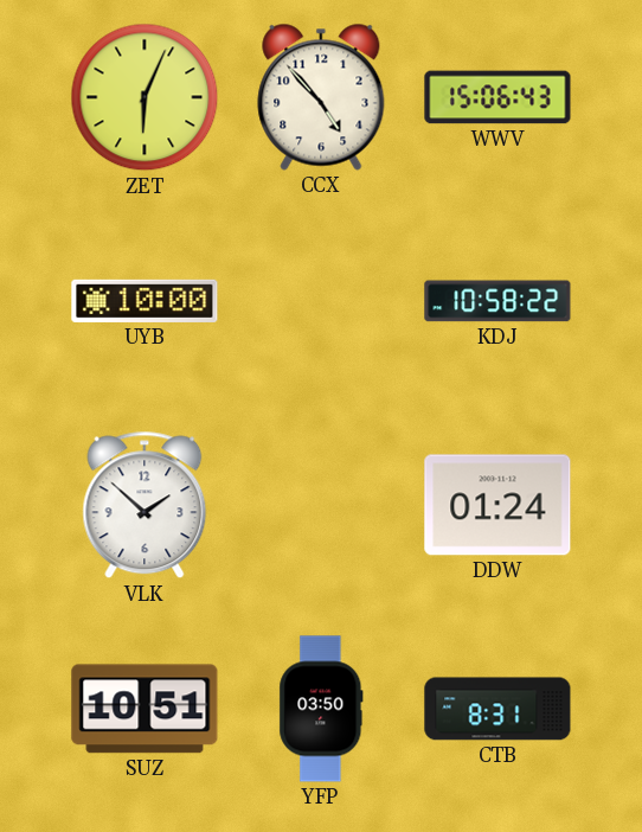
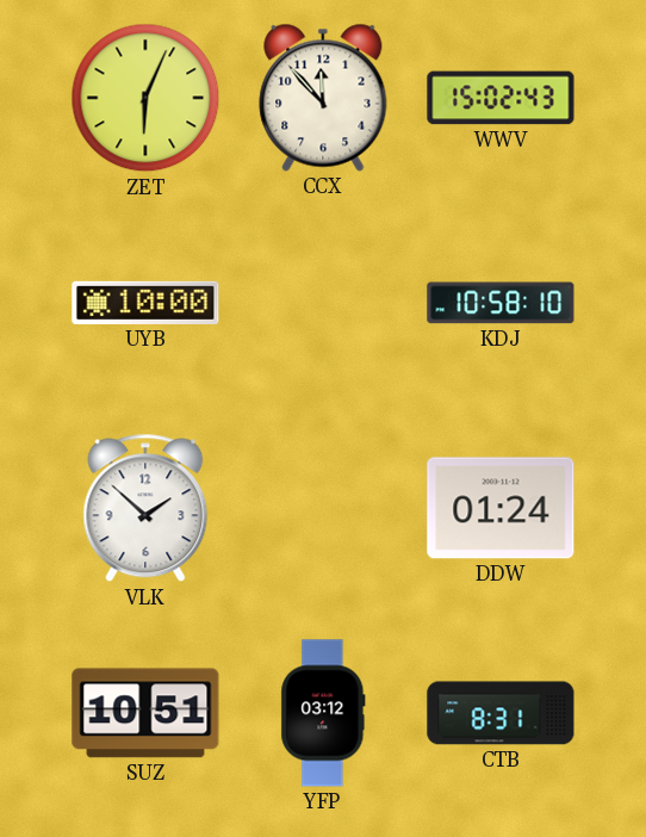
CCX: 4:53 -> 11:53
WWV: 15:06 -> 15:02
KDJ: 10:58:22 -> 10:58:10
YFP: 03:50 -> 03:12
